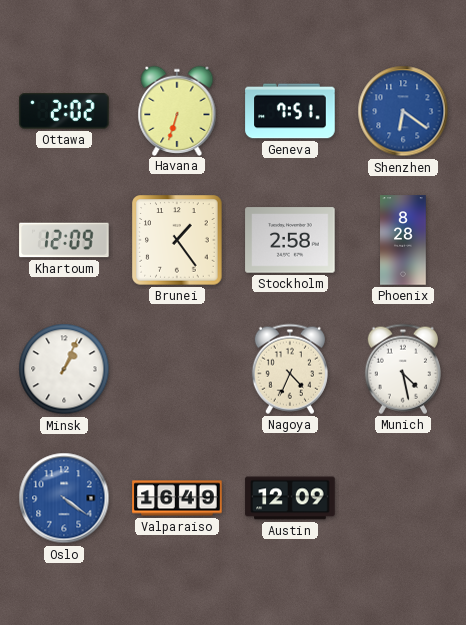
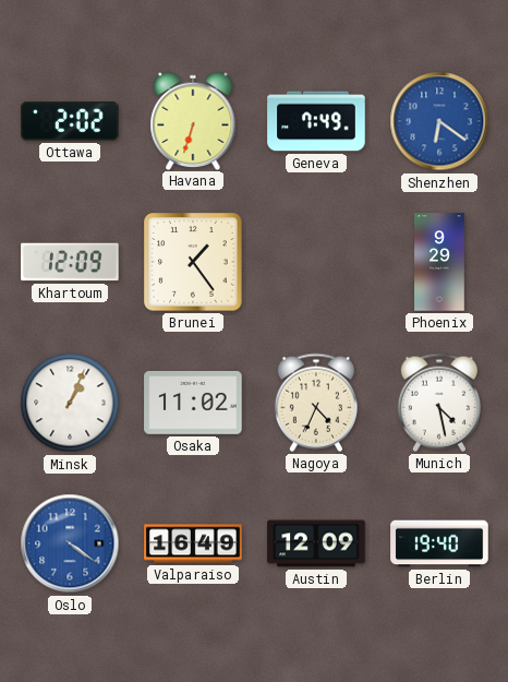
Geneva: 7:51 -> 7:49
Stockholm: 2:58 -> none
Phoenix: 8:28 -> 9:29
Osaka: none -> 11:02
Berlin: none -> 19:40
